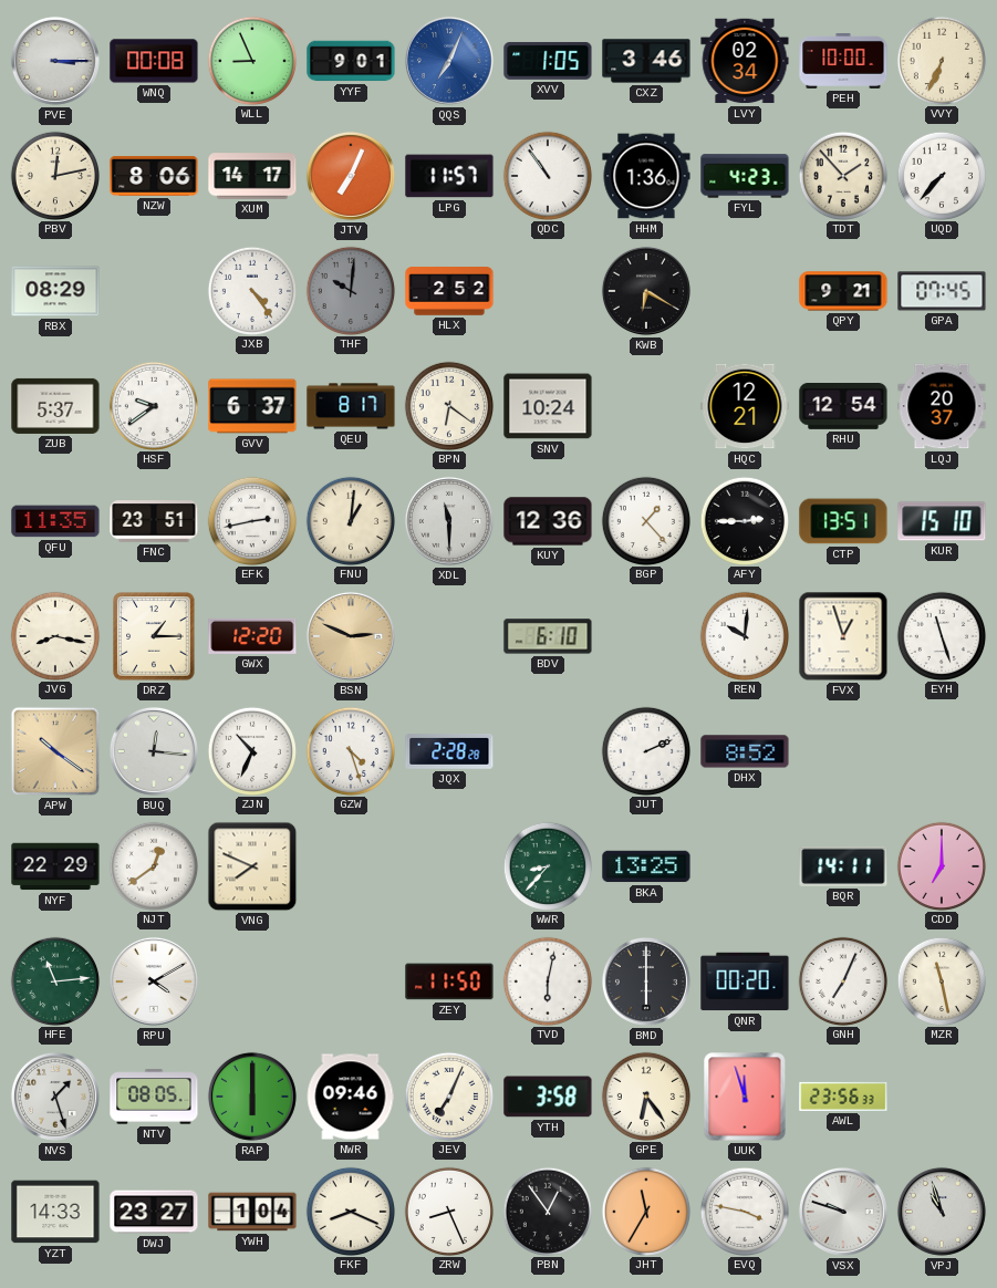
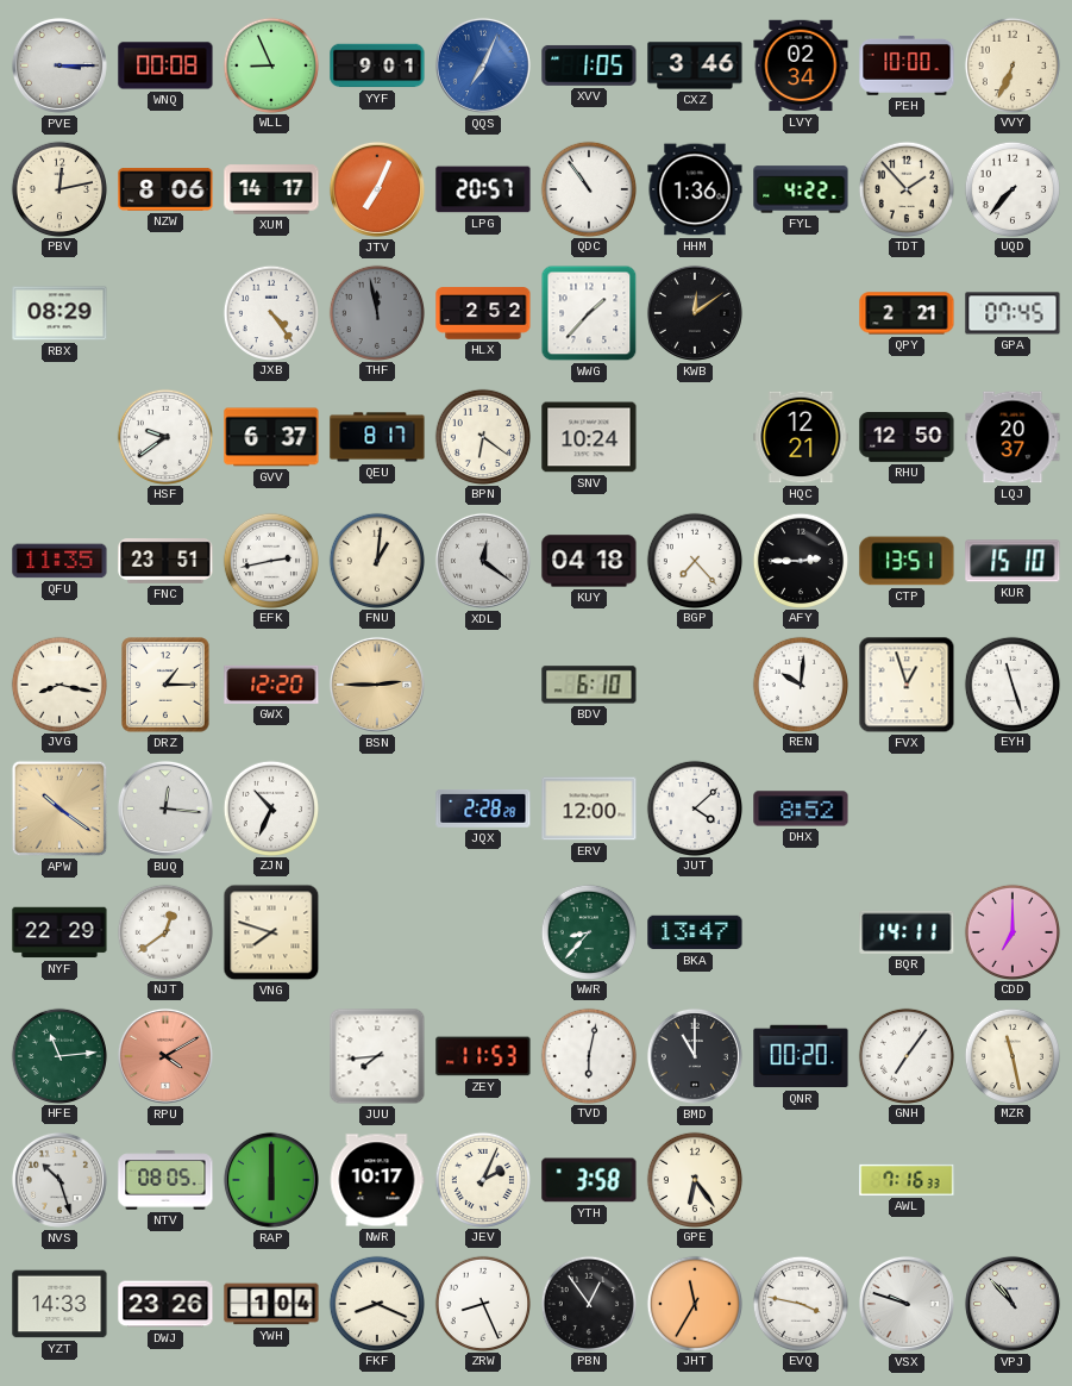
LPG: 11:57 -> 20:57
FYL: 4:23 -> 4:22
THF: 10:01 -> 11:58
WWG: none -> 1:37
KWB: 6:20 -> 12:09
QPY: 9:21 -> 2:21
ZUB: 5:37 -> none
RHU: 12:54 -> 12:50
XDL: 11:30 -> 12:21
KUY: 12:36 -> 04:18
BGP: 1:23 -> 7:23
BSN: 2:49 -> 2:45
GZW: 4:27 -> none
ERV: none -> 12:00
JUT: 2:11 -> 4:08
VNG: 7:49 -> 7:48
BKA: 13:25 -> 13:47
RPU dial: white -> salmon
JUU: none -> 7:44
ZEY: 11:50 -> 11:53
BMD: 6:00 -> 11:00
GNH: 7:04 -> 7:06
NVS: 1:27 -> 10:27
NWR: 09:46 -> 10:17
JEV: 7:04 -> 2:04
UUK: 11:57 -> none
AWL: 23:56 -> 7:16
DWJ: 23:27 -> 23:26
VPJ: 10:57 -> 10:53
